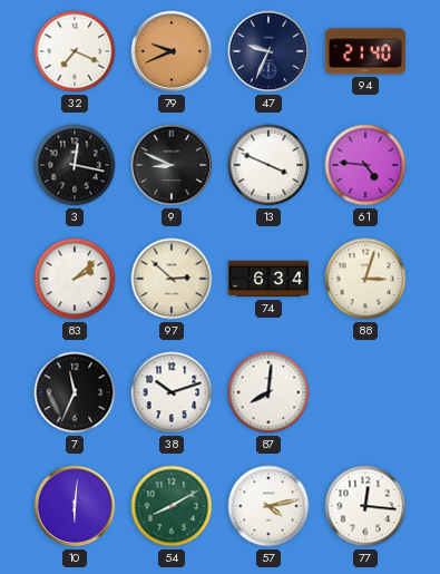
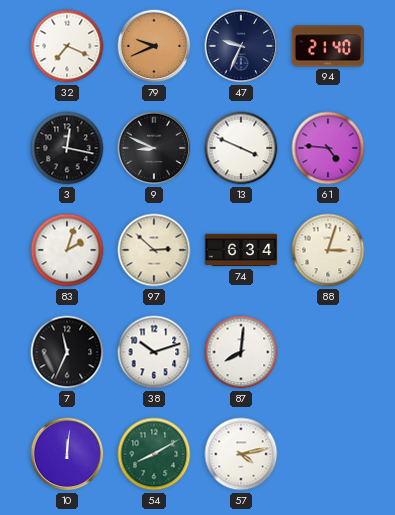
83: 2:08 -> 2:03
10: 6:01 -> 12:01
77: 12:16 -> none
